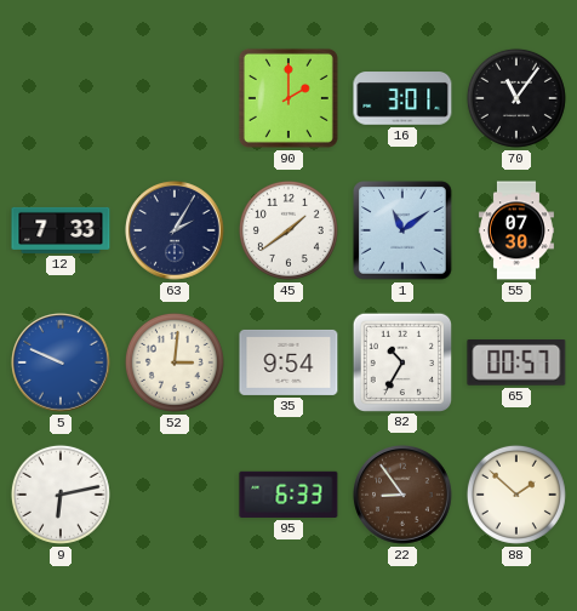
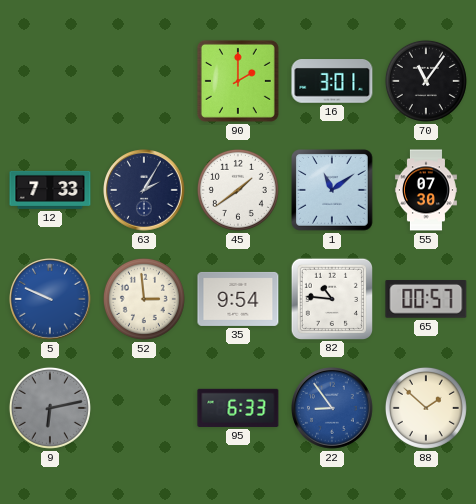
52: 3:01 -> 2:59
82: 10:35 -> 10:46
9 dial: white -> grey
22 dial: brown -> blue
